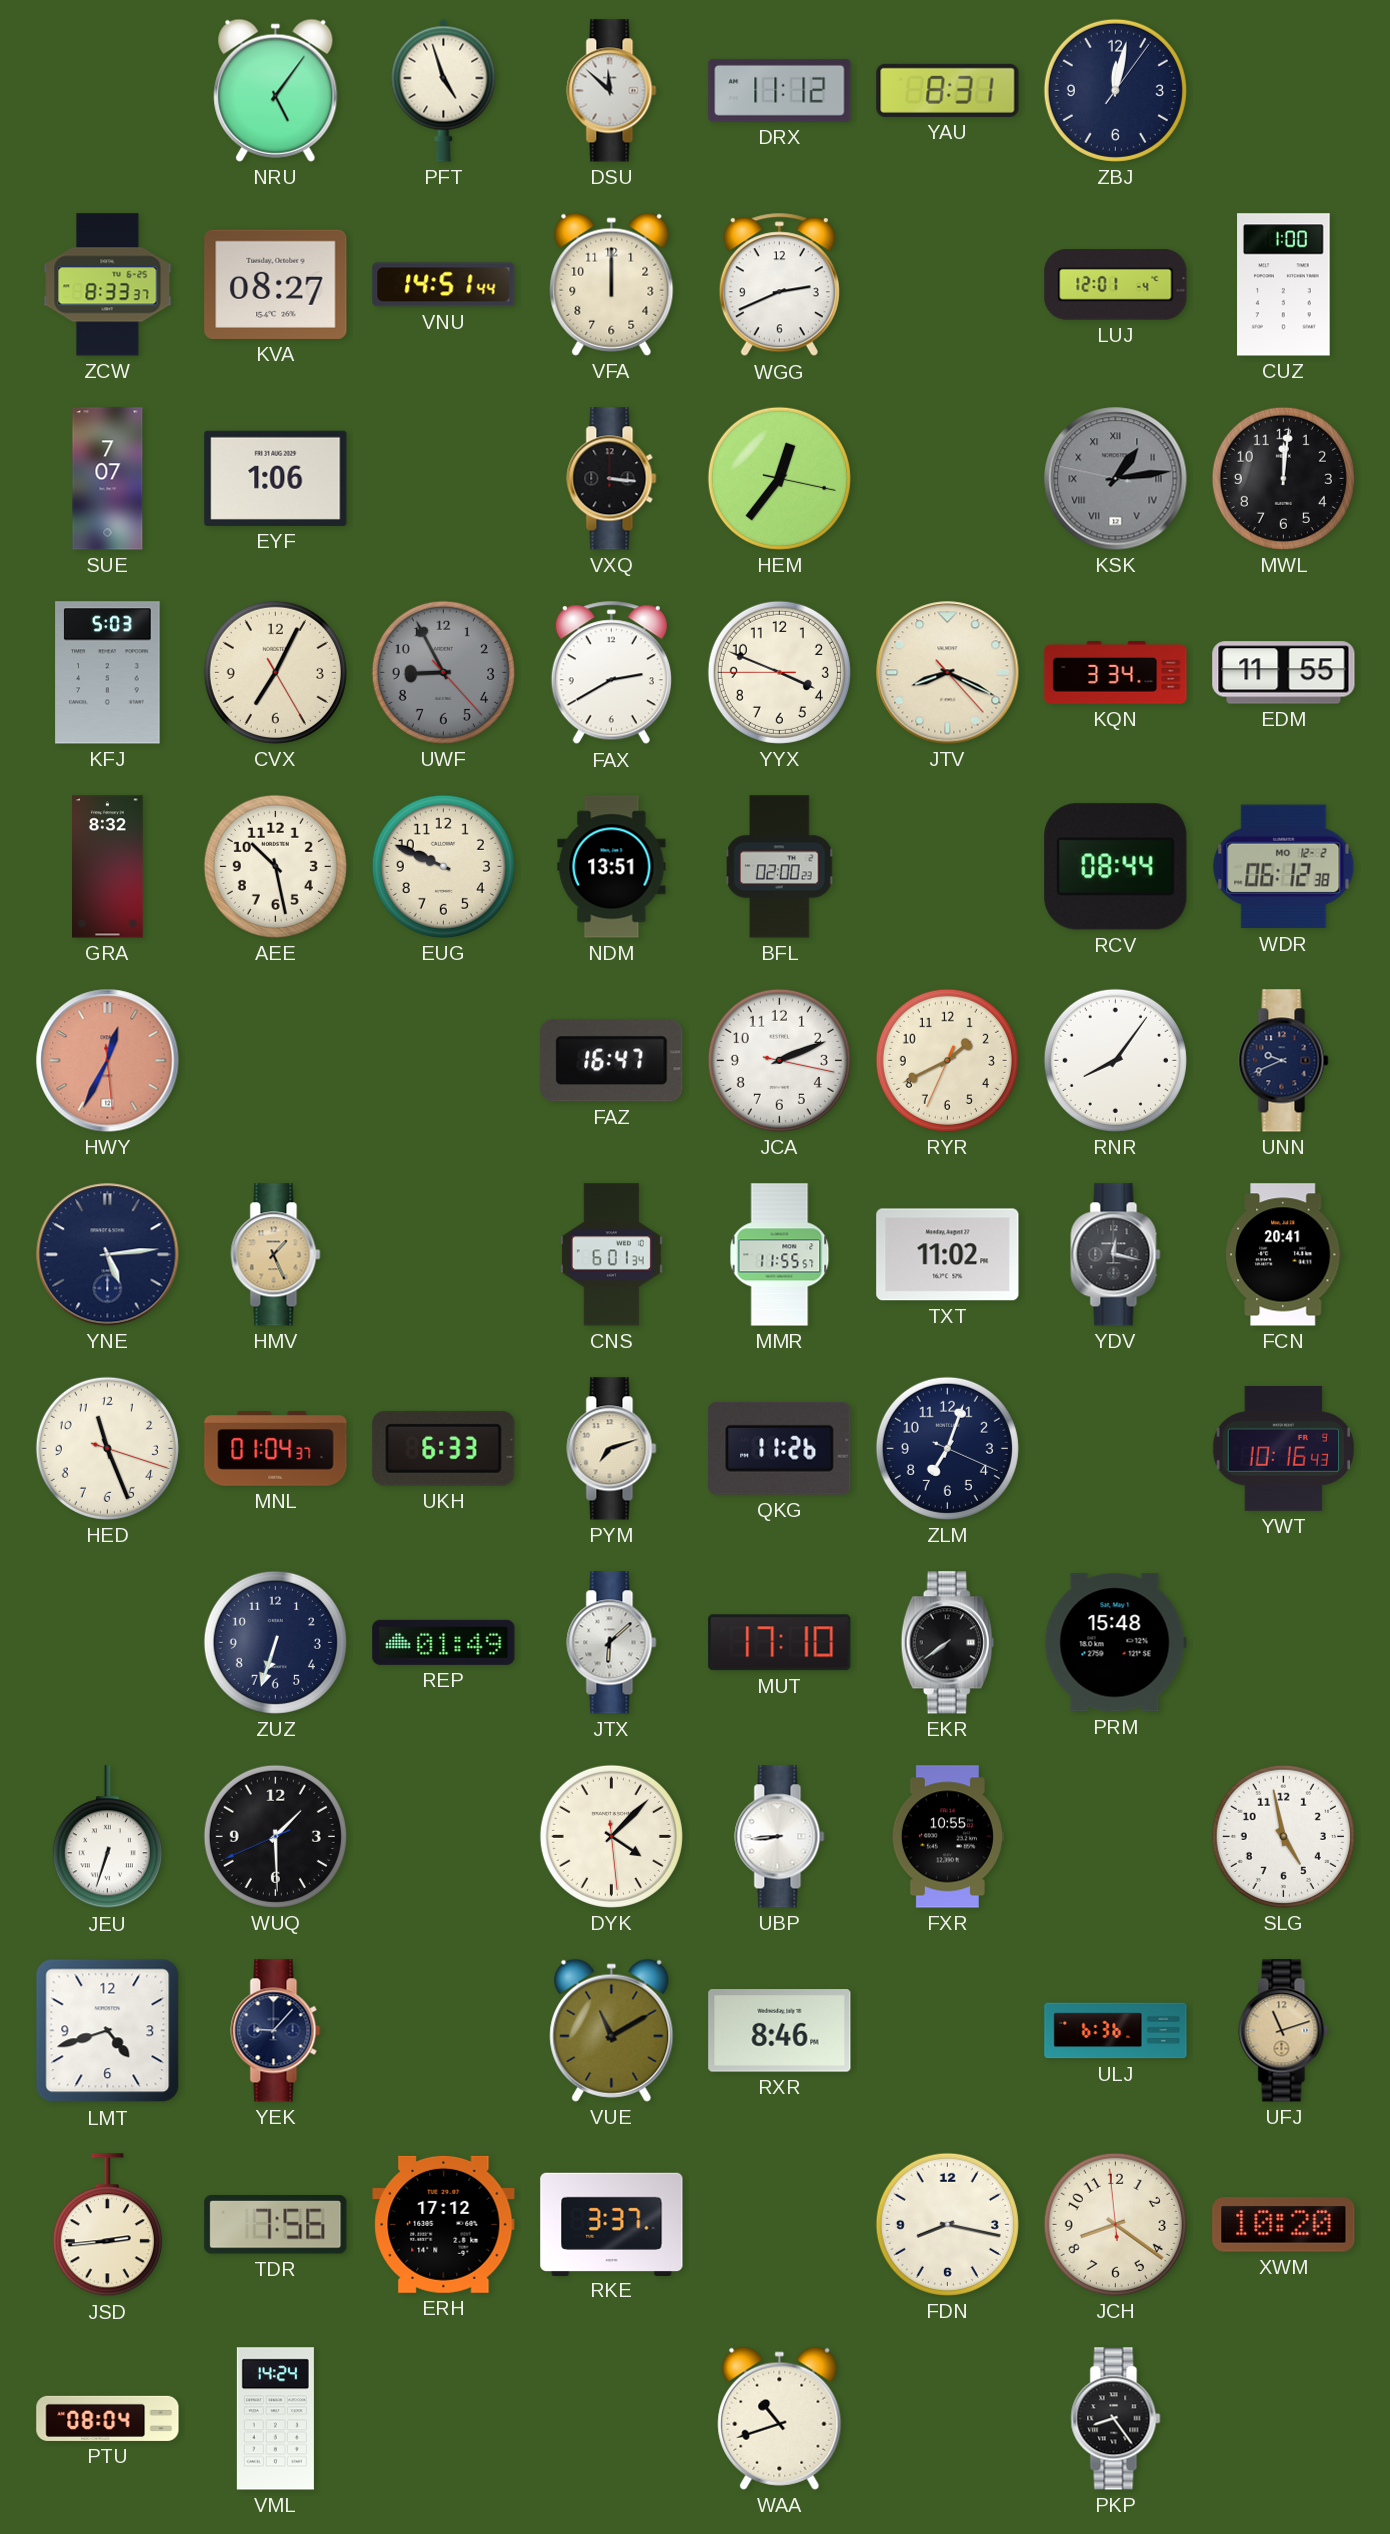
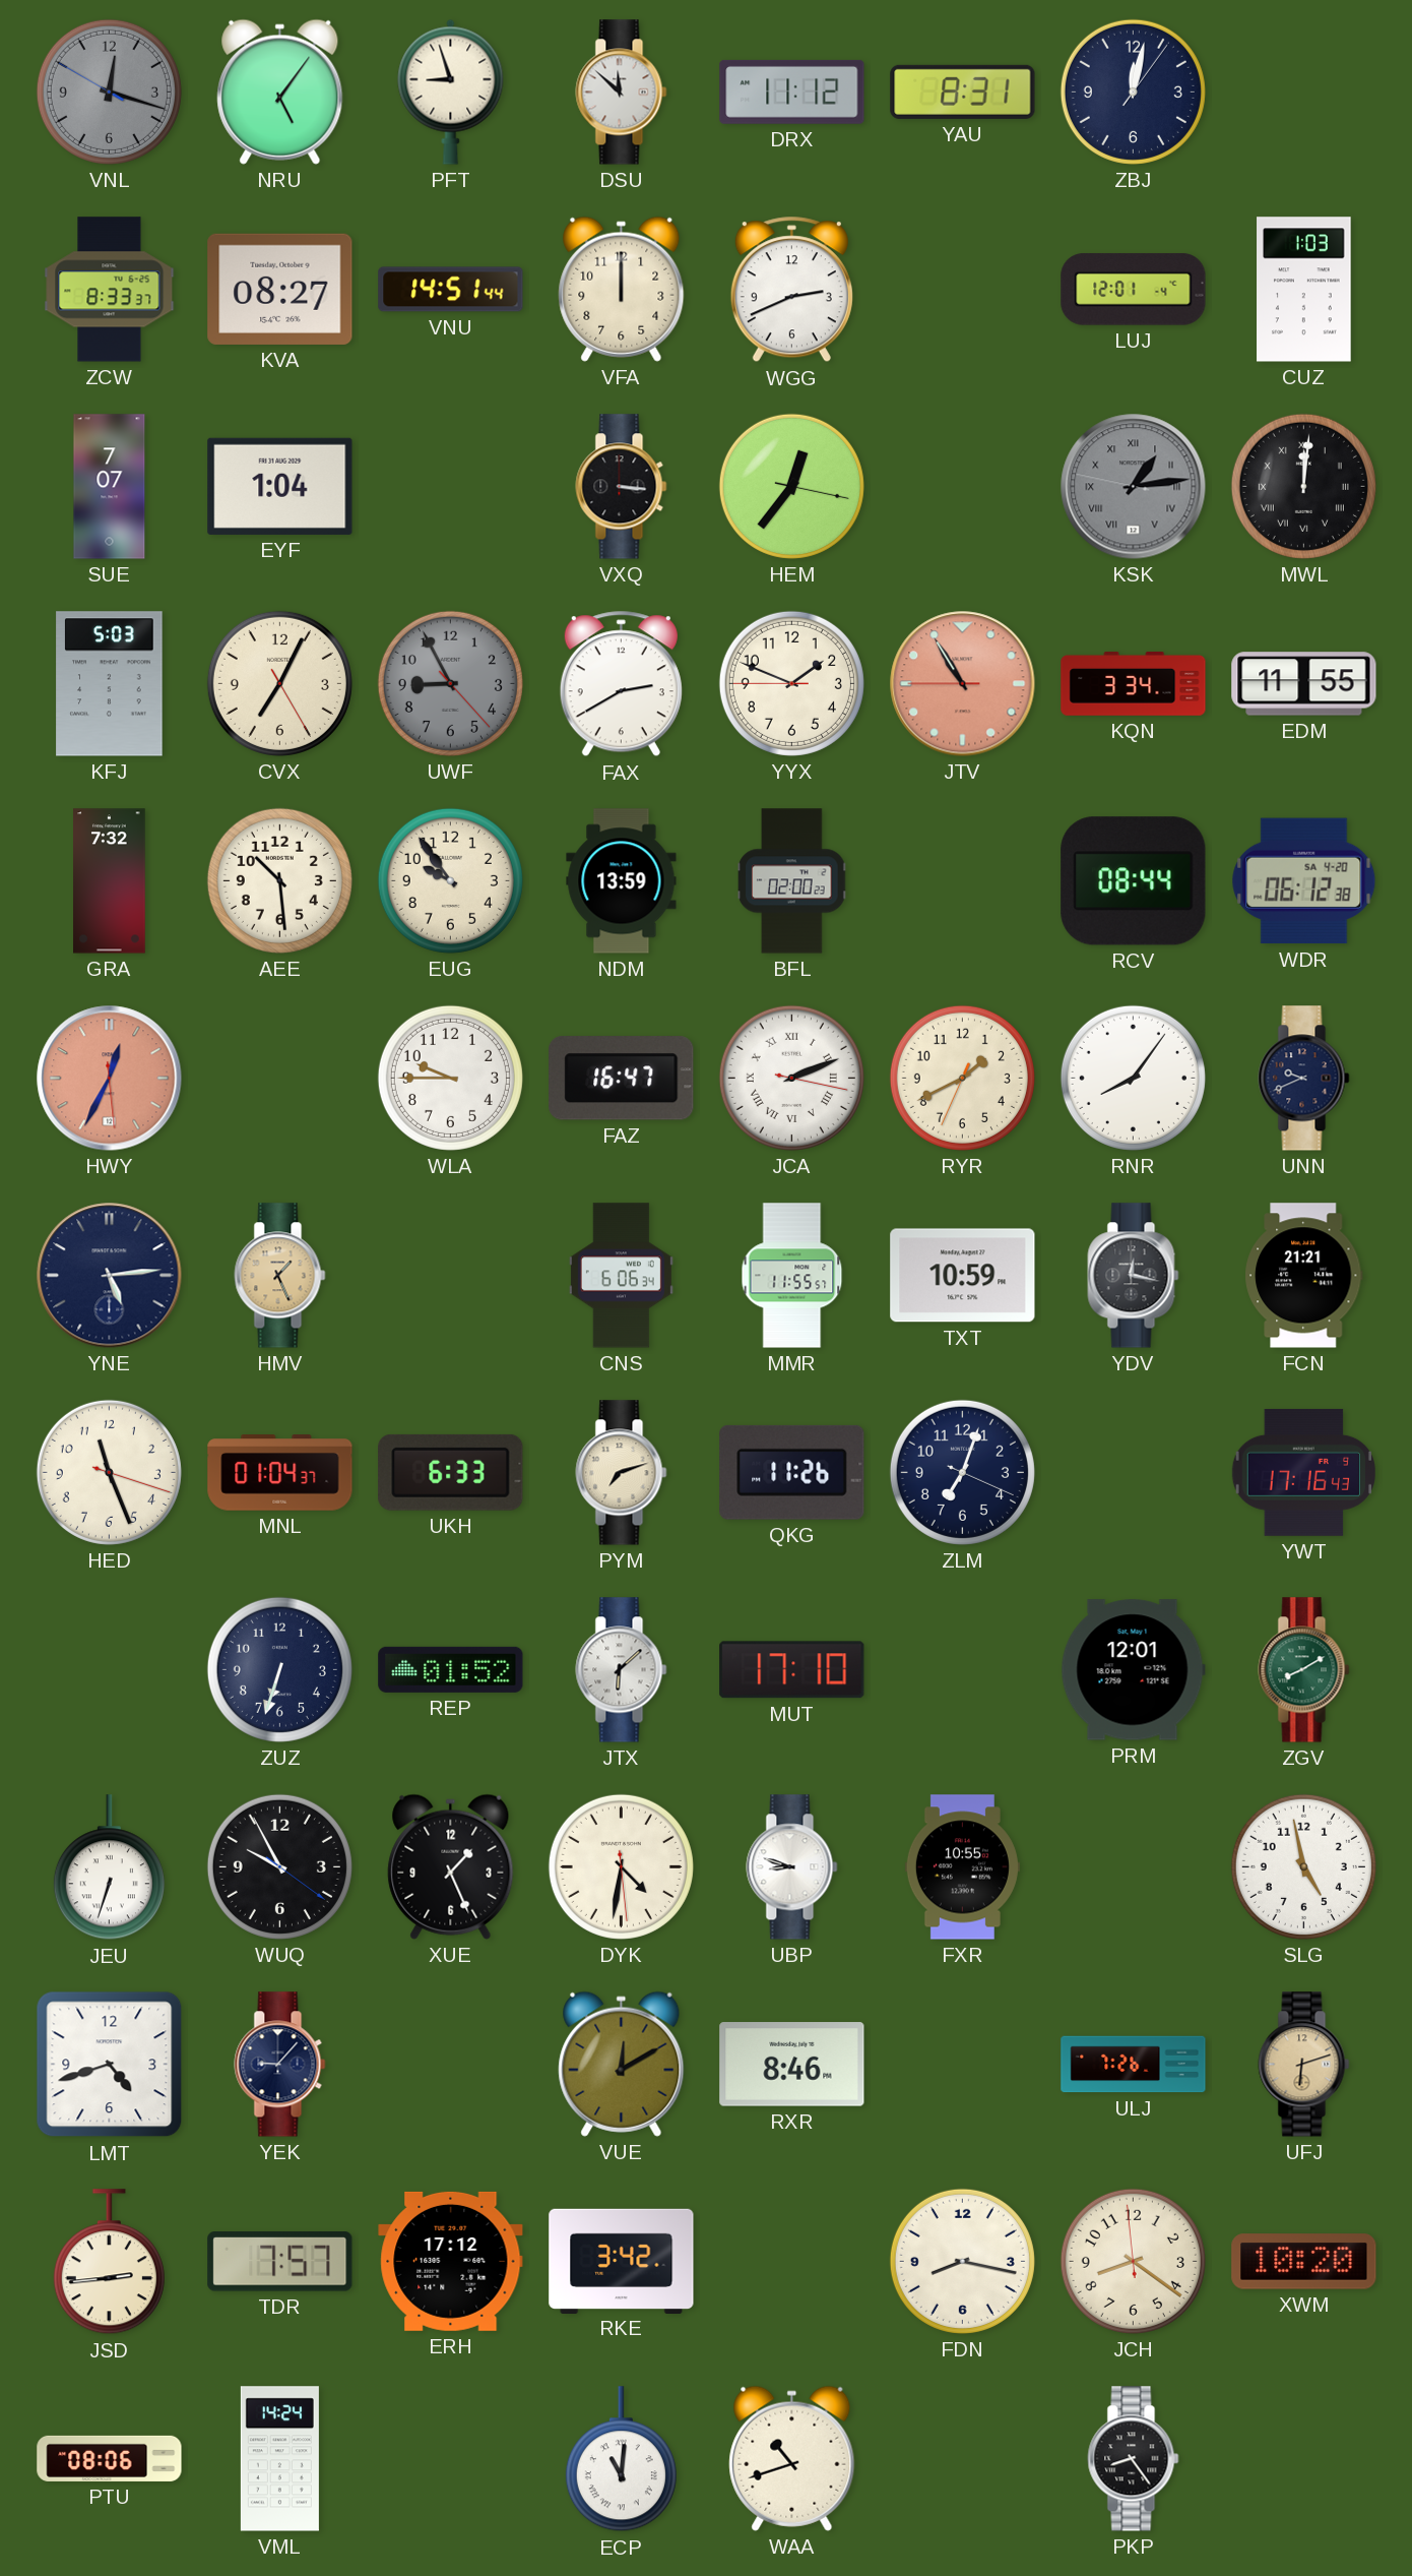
VNL: none -> 12:17
PFT: 4:57 -> 8:57
CUZ: 1:00 -> 1:03
EYF: 1:06 -> 1:04
MWL numerals: Arabic -> Roman
YYX: 3:48 -> 1:48
JTV: 8:19 -> 10:54
JTV dial: cream -> salmon
GRA: 8:32 -> 7:32
AEE: 10:28 -> 10:29
EUG: 9:49 -> 9:54
NDM: 13:51 -> 13:59
WDR date: MO 12-2 -> SA 4-20
WLA: none -> 9:45
JCA numerals: Arabic -> Roman
CNS: 6:01 -> 6:06
TXT: 11:02 -> 10:59
FCN: 20:41 -> 21:21
YWT: 10:16 -> 17:16
REP: 01:49 -> 01:52
EKR: 7:39 -> none
PRM: 15:48 -> 12:01
ZGV: none -> 8:10
WUQ: 1:29 -> 9:55
XUE: none -> 1:26
DYK: 4:07 -> 4:31
UBP: 8:44 -> 8:48
VUE: 11:10 -> 12:10
ULJ: 6:36 -> 7:26
UFJ: 11:12 -> 6:12
TDR: 7:56 -> 7:57
RKE: 3:37 -> 3:42
PTU: 08:04 -> 08:06
ECP: none -> 11:01
